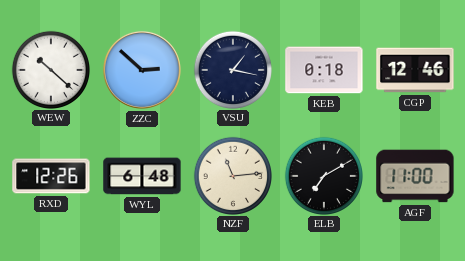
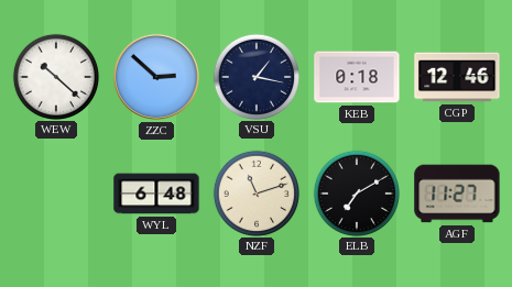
RXD: 12:26 -> none
NZF: 11:14 -> 11:12
AGF: 11:00 -> 11:27
